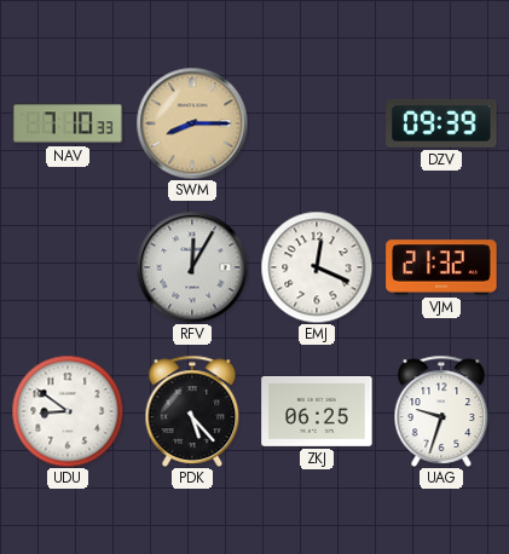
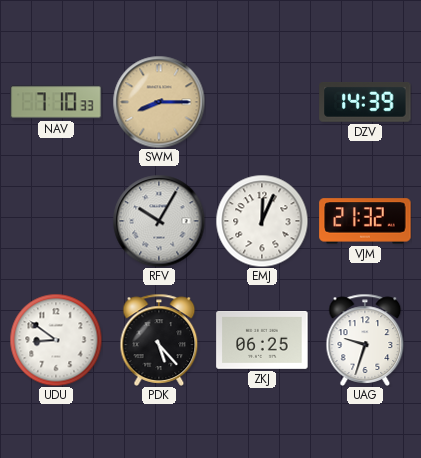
DZV: 09:39 -> 14:39
RFV: 12:05 -> 10:05
EMJ: 12:19 -> 12:04
